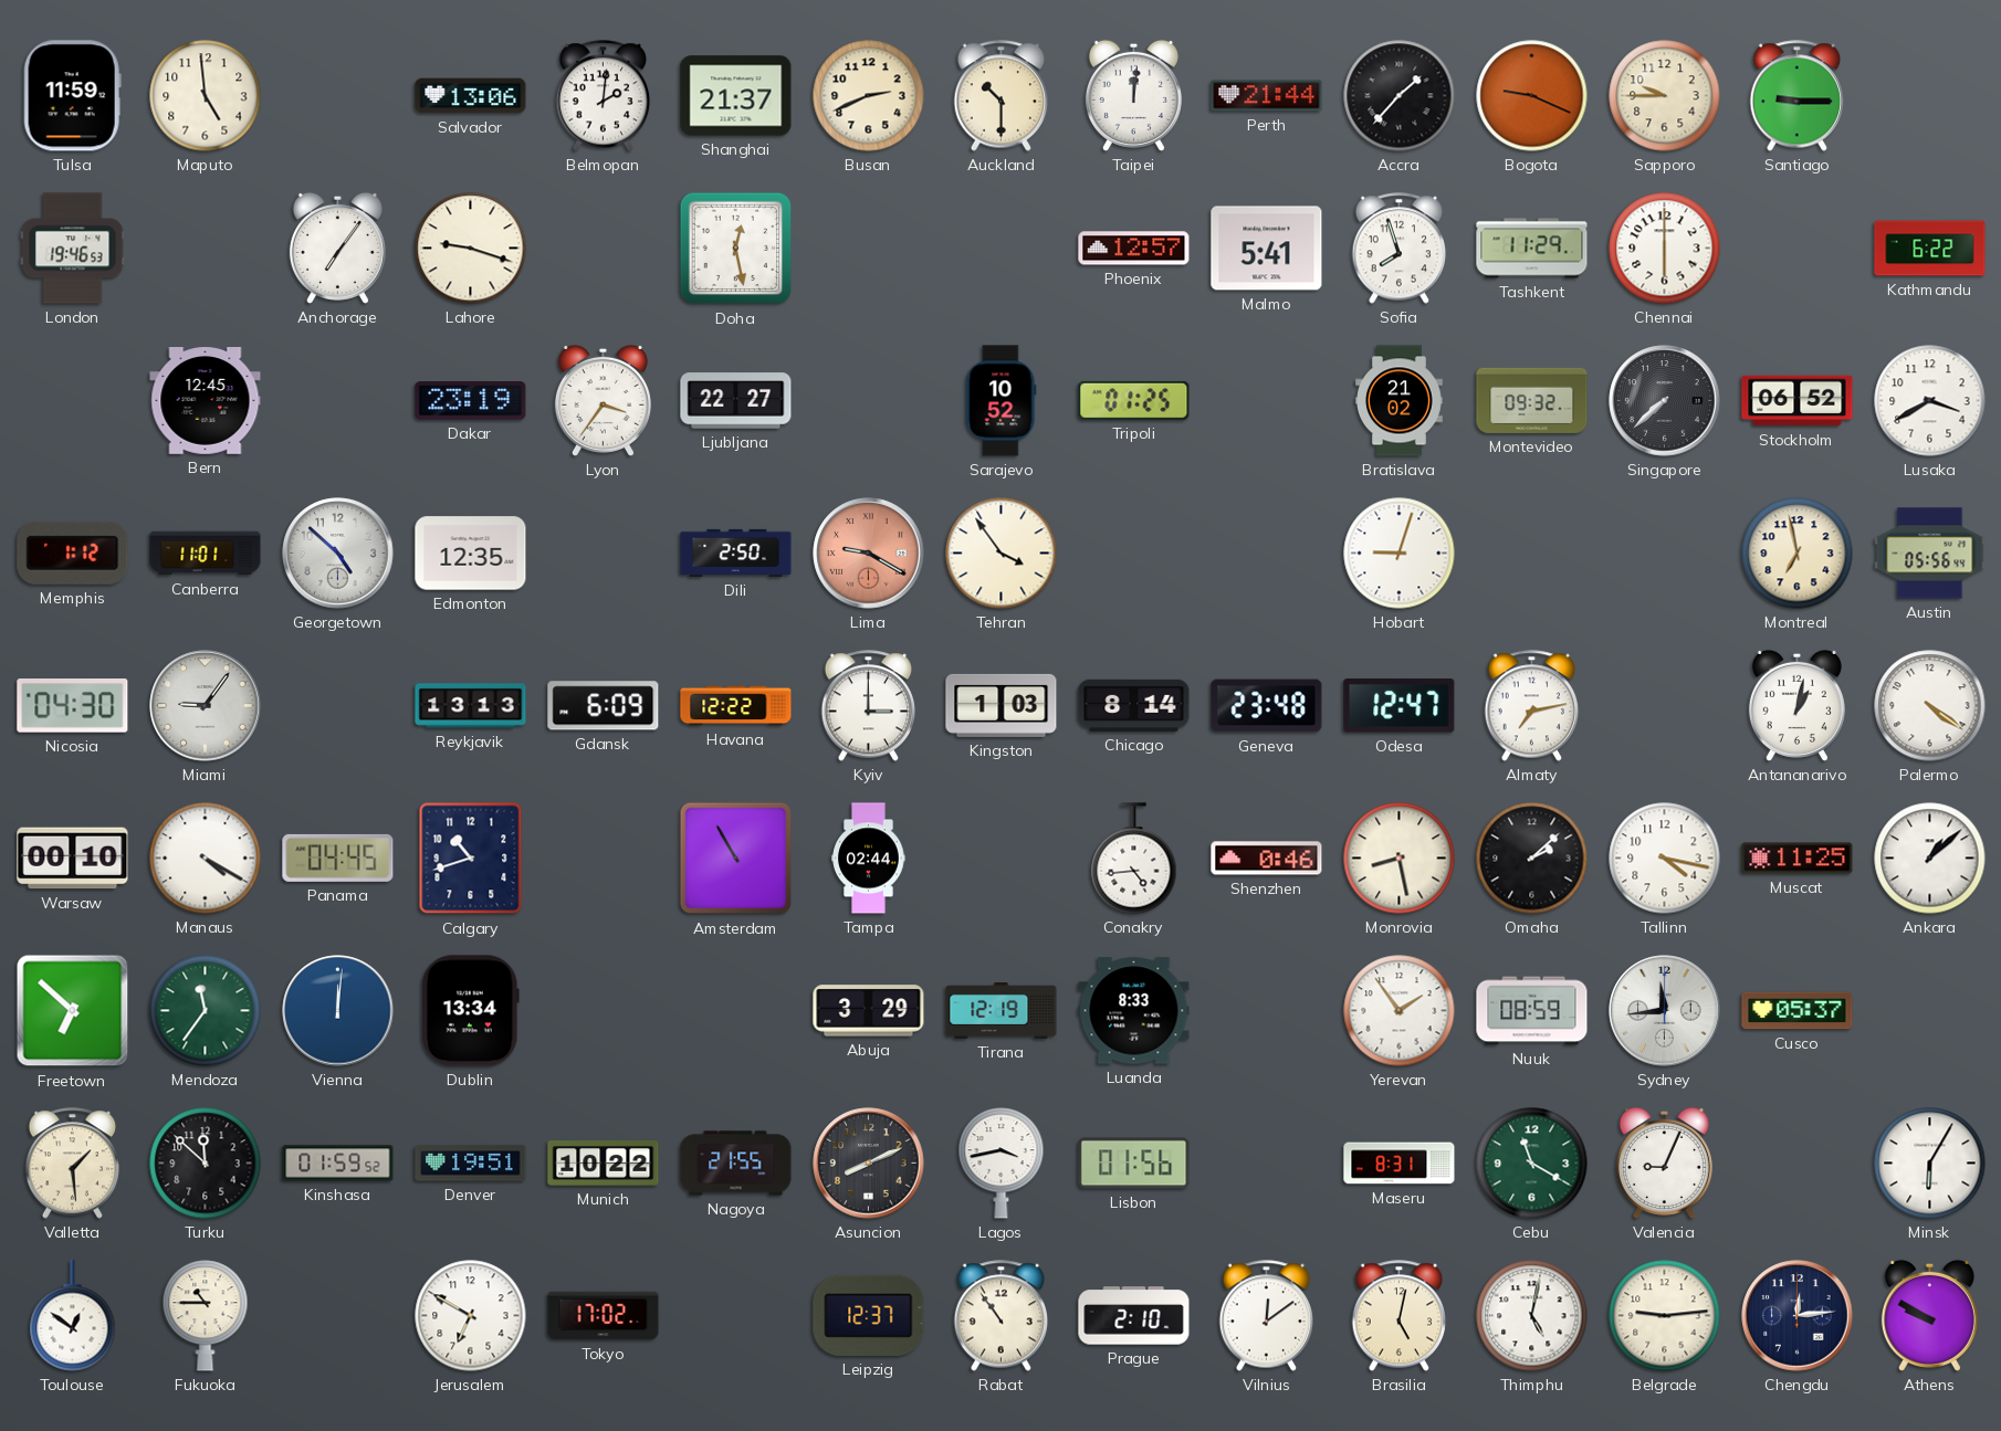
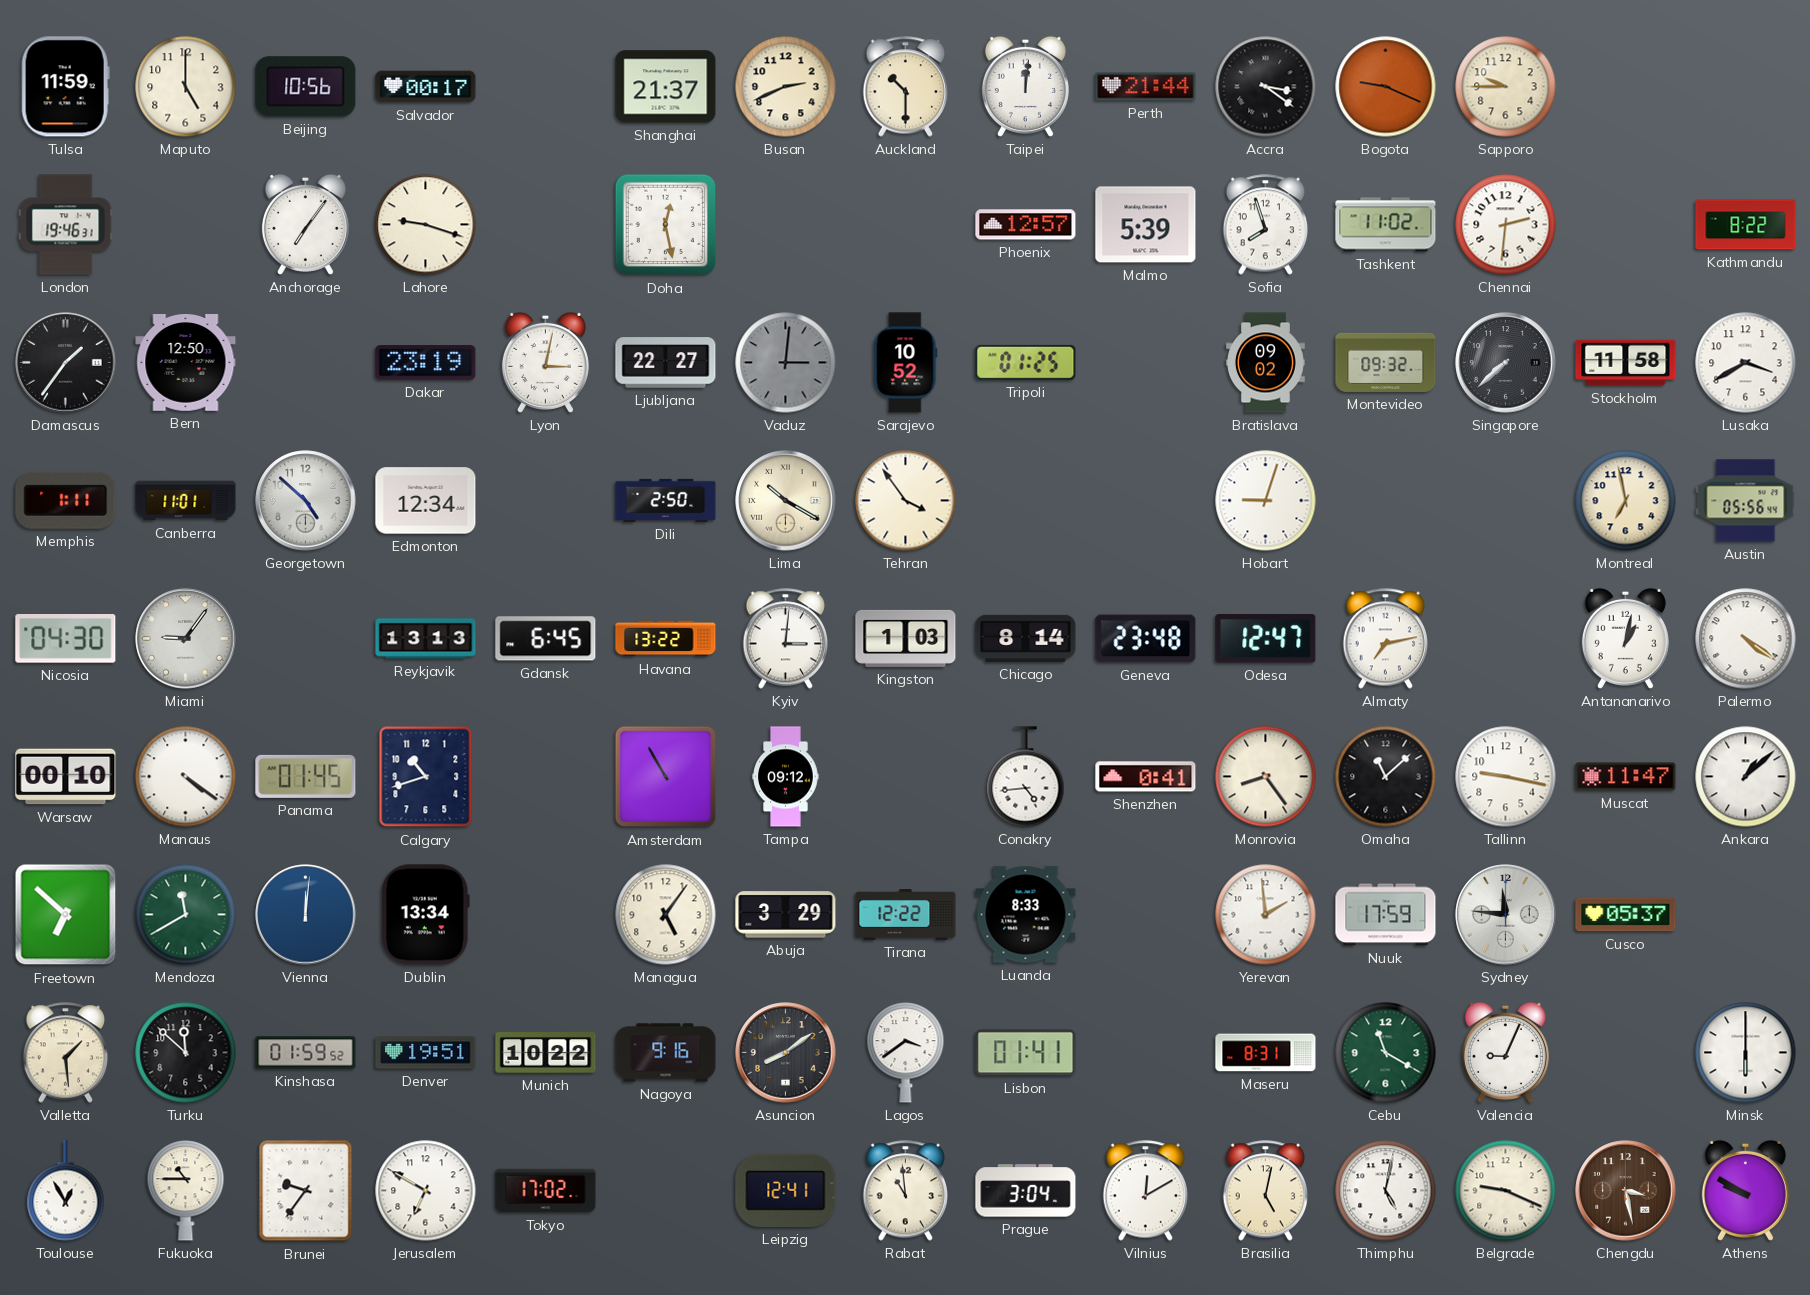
Maputo: 4:59 -> 5:00
Beijing: none -> 10:56
Salvador: 13:06 -> 00:17
Belmopan: 2:01 -> none
Accra: 1:37 -> 3:21
Santiago: 9:15 -> none
London: 19:46:53 -> 19:46:31
Malmo: 5:41 -> 5:39
Tashkent: 11:29 -> 11:02
Chennai: 6:00 -> 2:31
Kathmandu: 6:22 -> 8:22
Damascus: none -> 1:36
Bern: 12:45 -> 12:50
Lyon: 3:36 -> 3:02
Vaduz: none -> 3:01
Bratislava: 21:02 -> 09:02
Stockholm: 06:52 -> 11:58
Memphis: 1:12 -> 1:11
Edmonton: 12:35 -> 12:34
Lima: 9:20 -> 10:20
Lima dial: salmon -> cream
Gdansk: 6:09 -> 6:45
Havana: 12:22 -> 13:22
Kyiv: 3:00 -> 3:01
Manaus: 4:20 -> 4:21
Panama: 04:45 -> 01:45
Tampa: 02:44 -> 09:12
Shenzhen: 0:46 -> 0:41
Monrovia: 8:28 -> 8:24
Omaha: 2:08 -> 11:08
Tallinn: 4:17 -> 9:17
Muscat: 11:25 -> 11:47
Mendoza: 11:36 -> 11:40
Managua: none -> 5:06
Tirana: 12:19 -> 12:22
Yerevan: 1:54 -> 1:59
Nuuk: 08:59 -> 17:59
Sydney: 11:44 -> 11:46
Nagoya: 21:55 -> 9:16
Asuncion: 8:11 -> 8:09
Lagos: 3:43 -> 3:39
Lisbon: 01:56 -> 01:41
Minsk: 6:05 -> 6:00
Toulouse: 12:51 -> 12:55
Brunei: none -> 9:36
Leipzig: 12:37 -> 12:41
Rabat: 10:54 -> 10:59
Prague: 2:10 -> 3:04
Vilnius: 12:09 -> 12:10
Belgrade: 9:14 -> 9:19
Chengdu: 12:14 -> 3:28
Chengdu dial: navy -> brown
